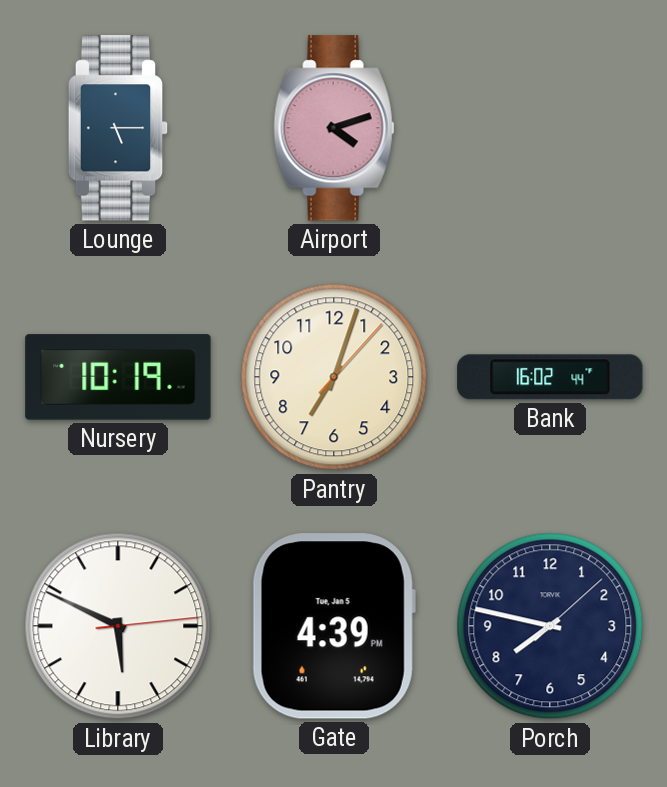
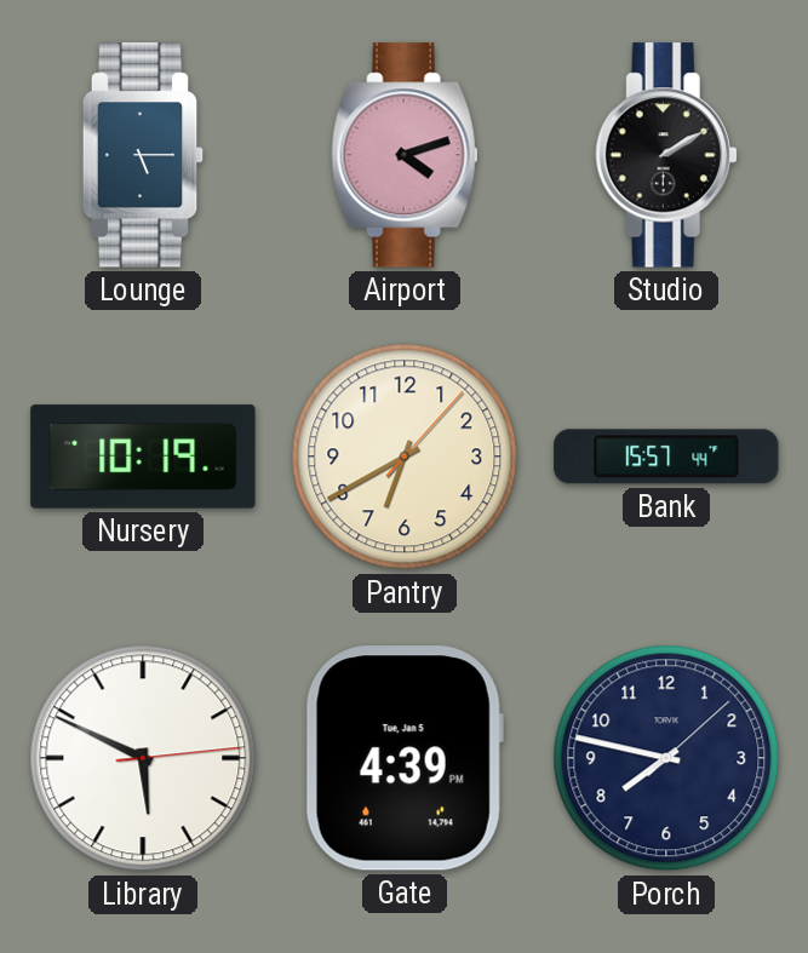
Studio: none -> 2:10
Pantry: 7:03 -> 6:40
Bank: 16:02 -> 15:57
